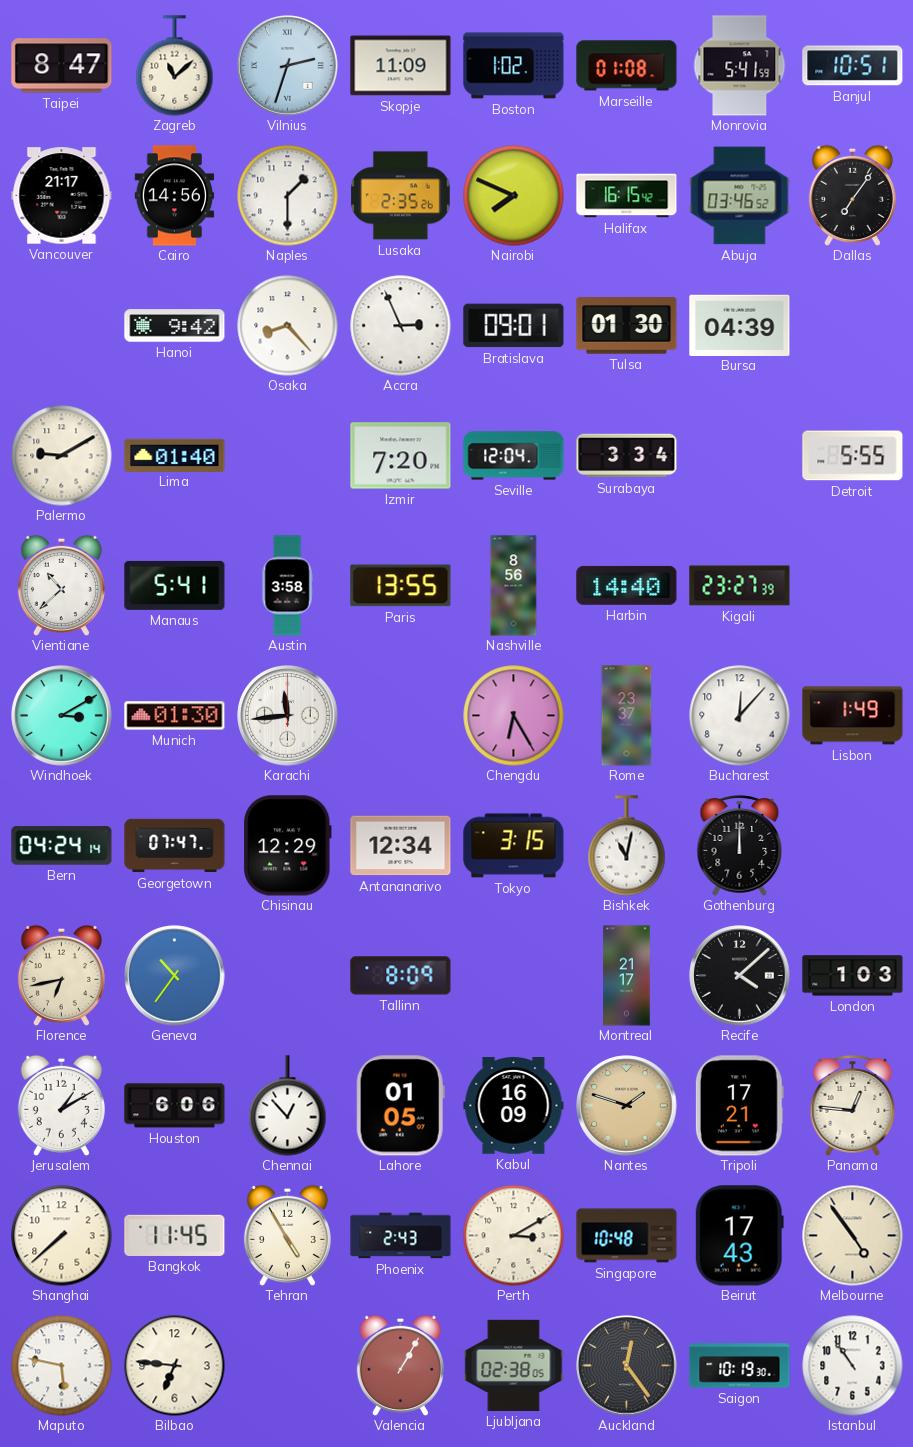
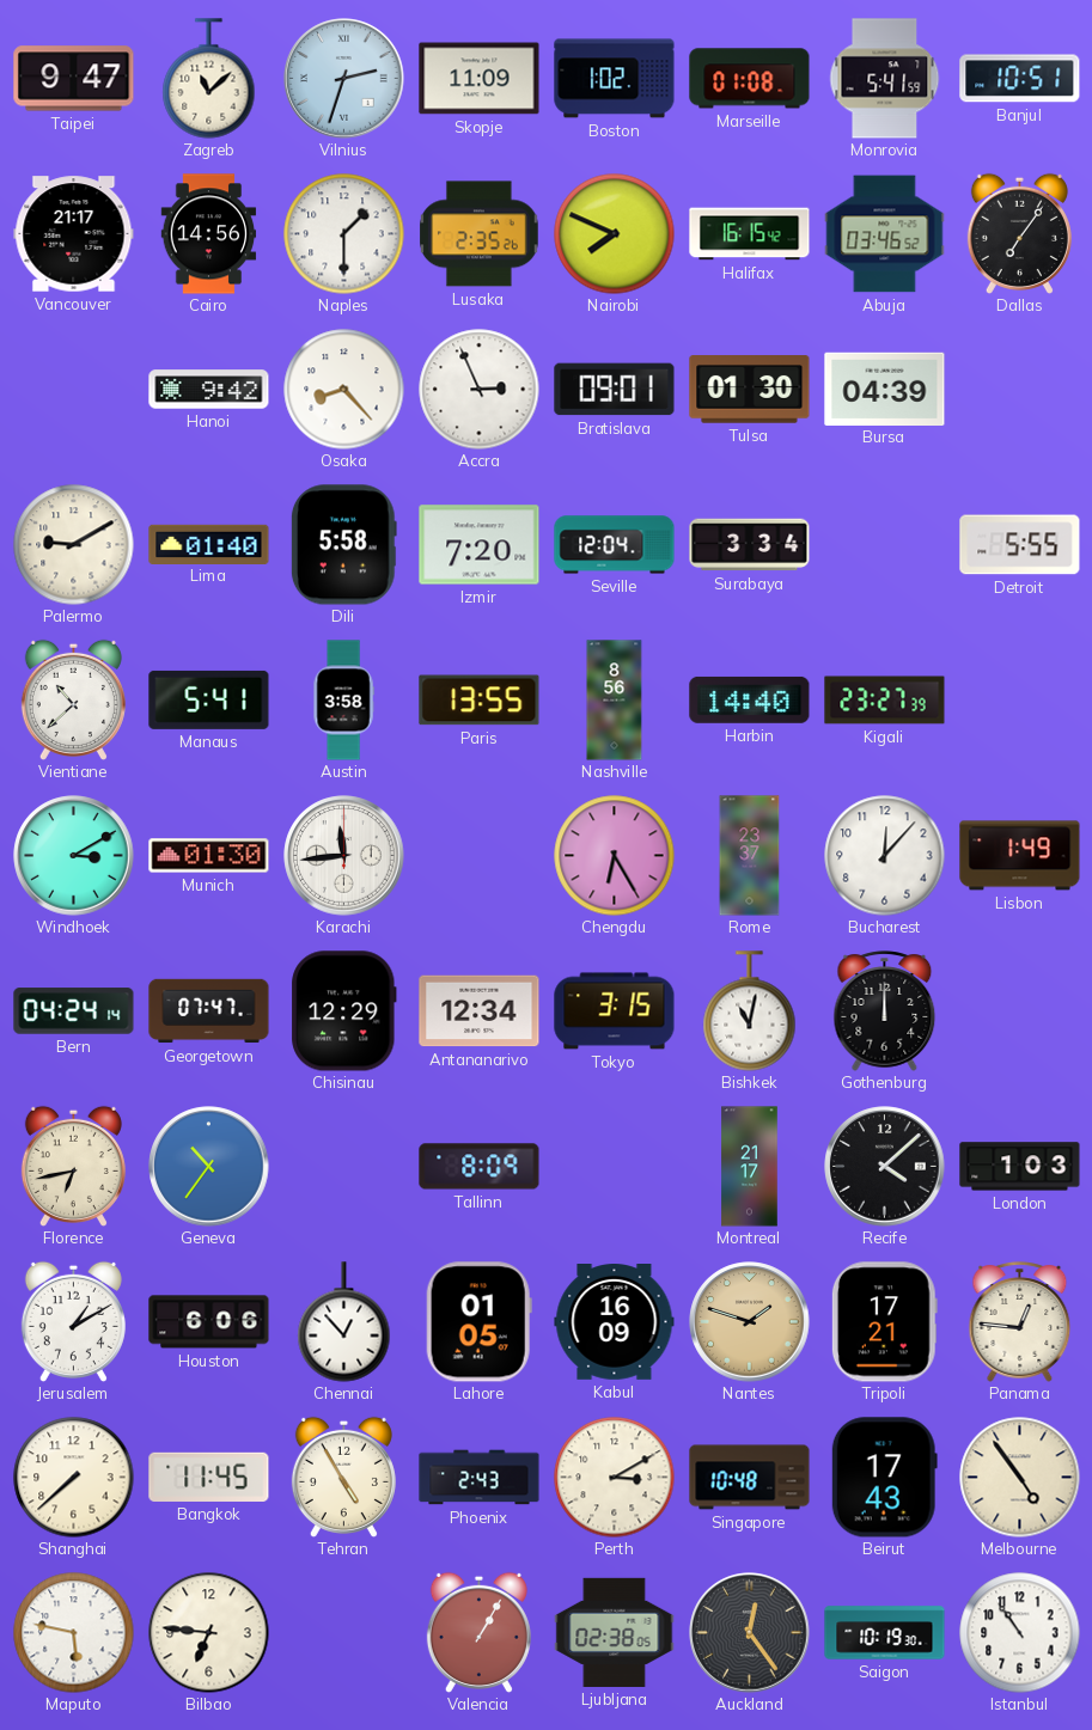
Taipei: 8:47 -> 9:47
Dili: none -> 5:58
